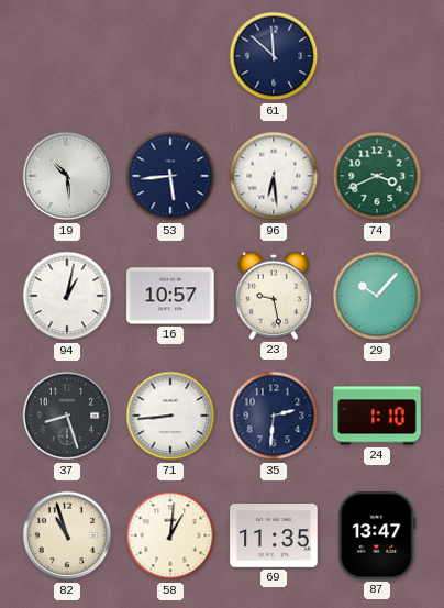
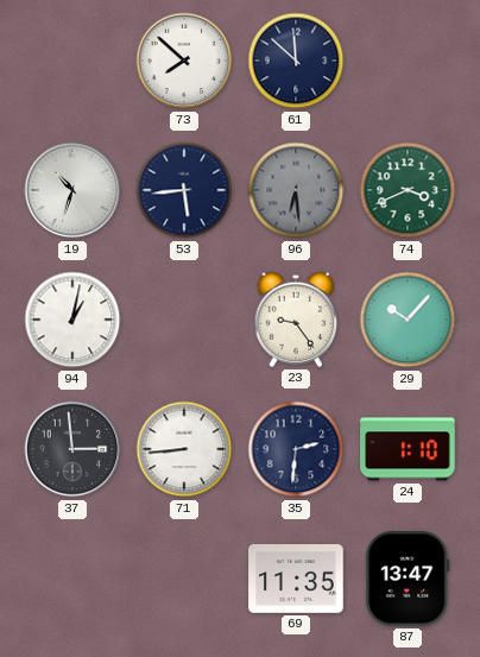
73: none -> 7:52
19: 10:29 -> 10:33
96 dial: white -> grey
16: 10:57 -> none
23: 9:28 -> 9:24
37: 8:27 -> 2:59
82: 10:57 -> none
58: 1:01 -> none
